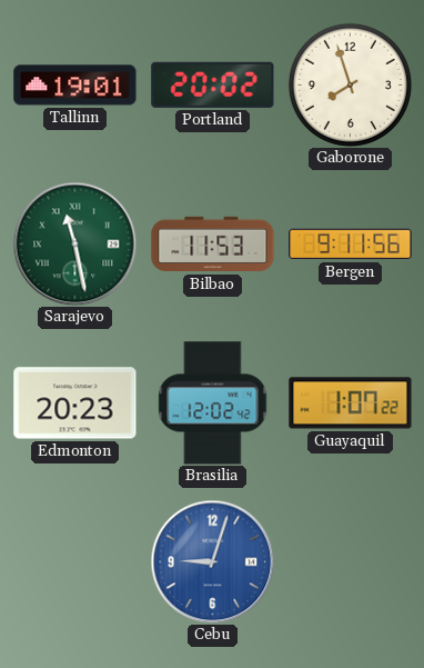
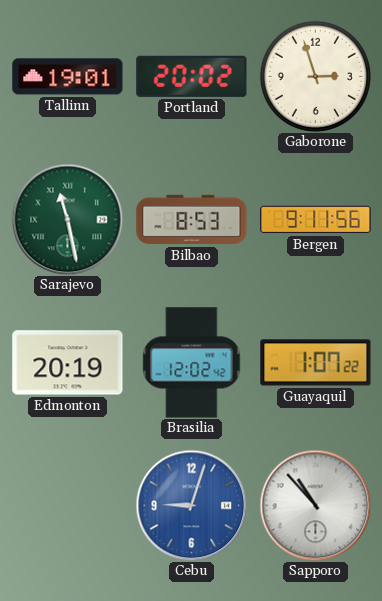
Gaborone: 7:57 -> 2:57
Bilbao: 11:53 -> 8:53
Edmonton: 20:23 -> 20:19
Sapporo: none -> 10:53
